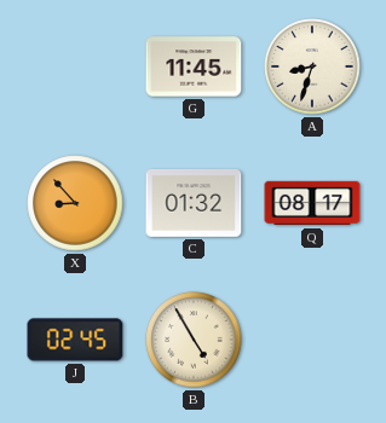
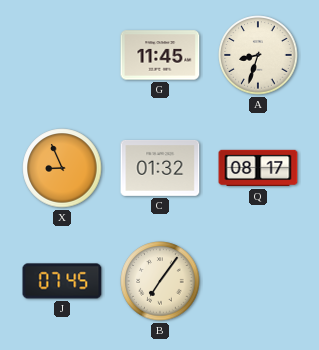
X: 8:53 -> 8:56
J: 02:45 -> 07:45
B: 4:55 -> 7:06
